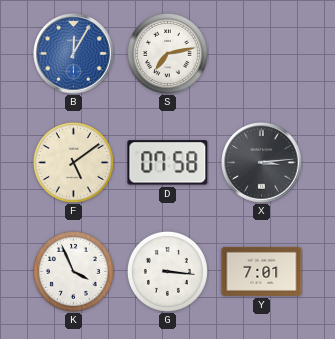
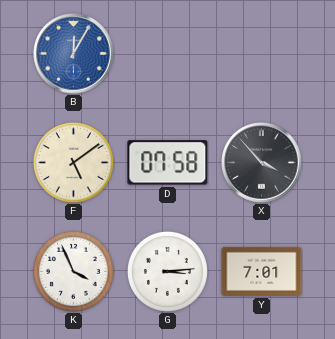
S: 7:13 -> none
X: 3:14 -> 3:53
G: 3:16 -> 3:14
